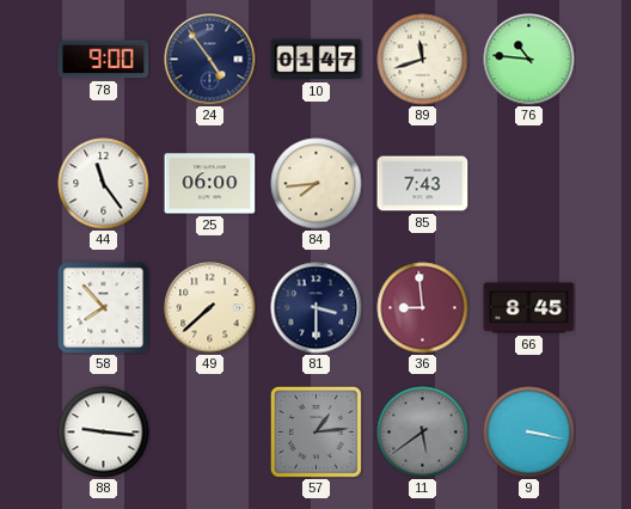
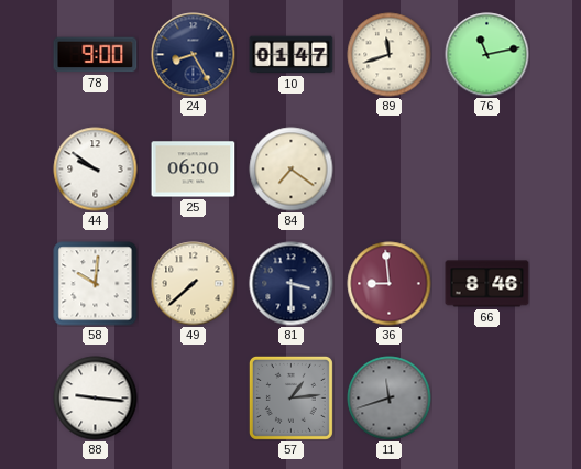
24: 4:54 -> 8:25
76: 10:46 -> 11:13
44: 11:24 -> 9:51
84: 7:44 -> 7:21
85: 7:43 -> none
58: 7:53 -> 10:01
66: 8:45 -> 8:46
11: 5:39 -> 11:42
9: 3:17 -> none
